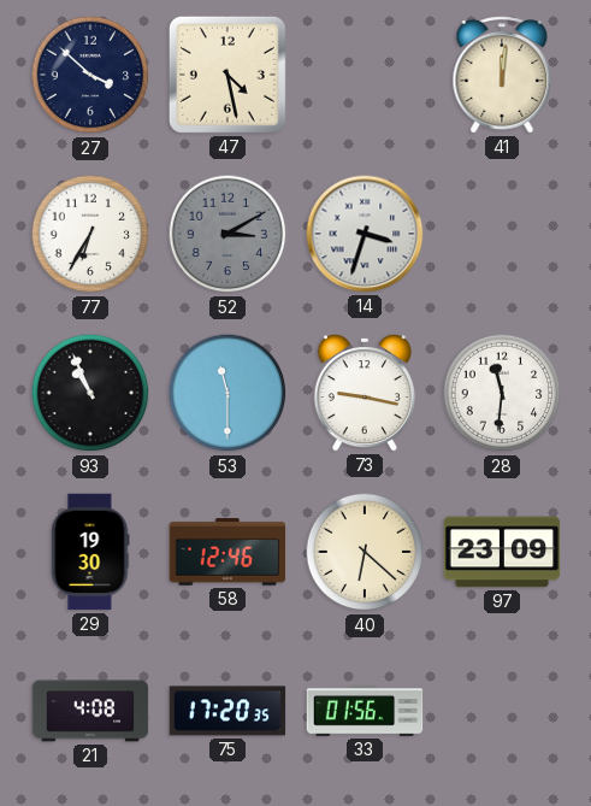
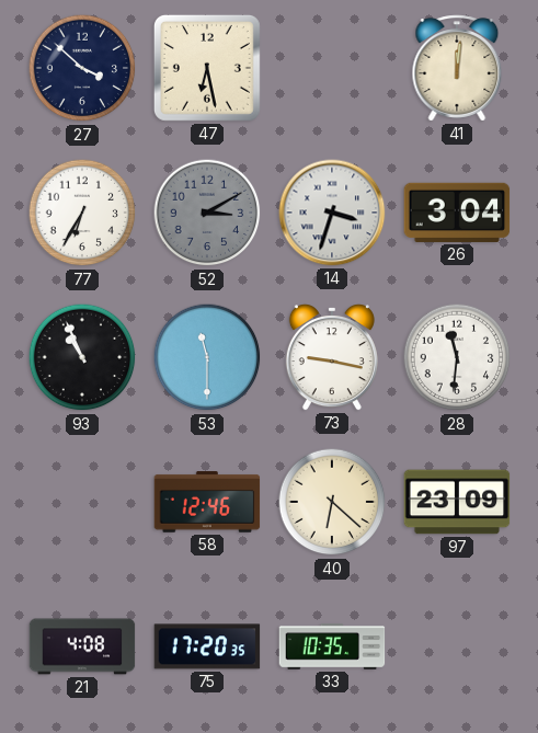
47: 4:28 -> 6:28
26: none -> 3:04
29: 19:30 -> none
33: 01:56 -> 10:35
